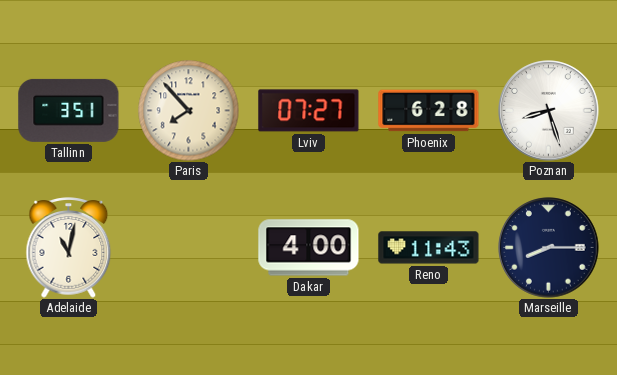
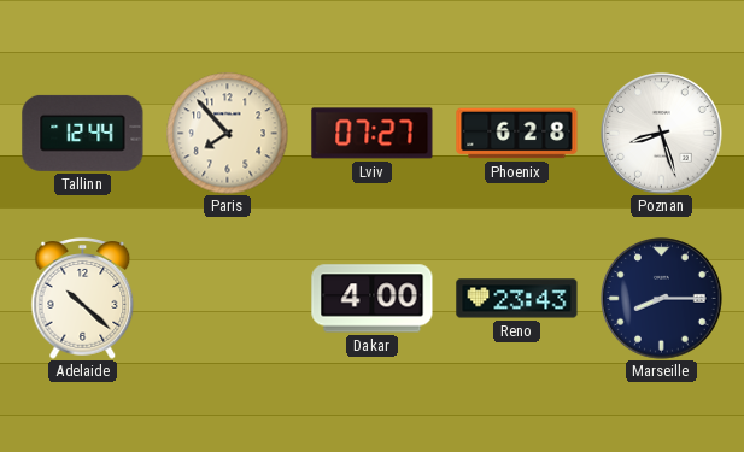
Tallinn: 3:51 -> 12:44
Adelaide: 11:02 -> 10:22
Reno: 11:43 -> 23:43
